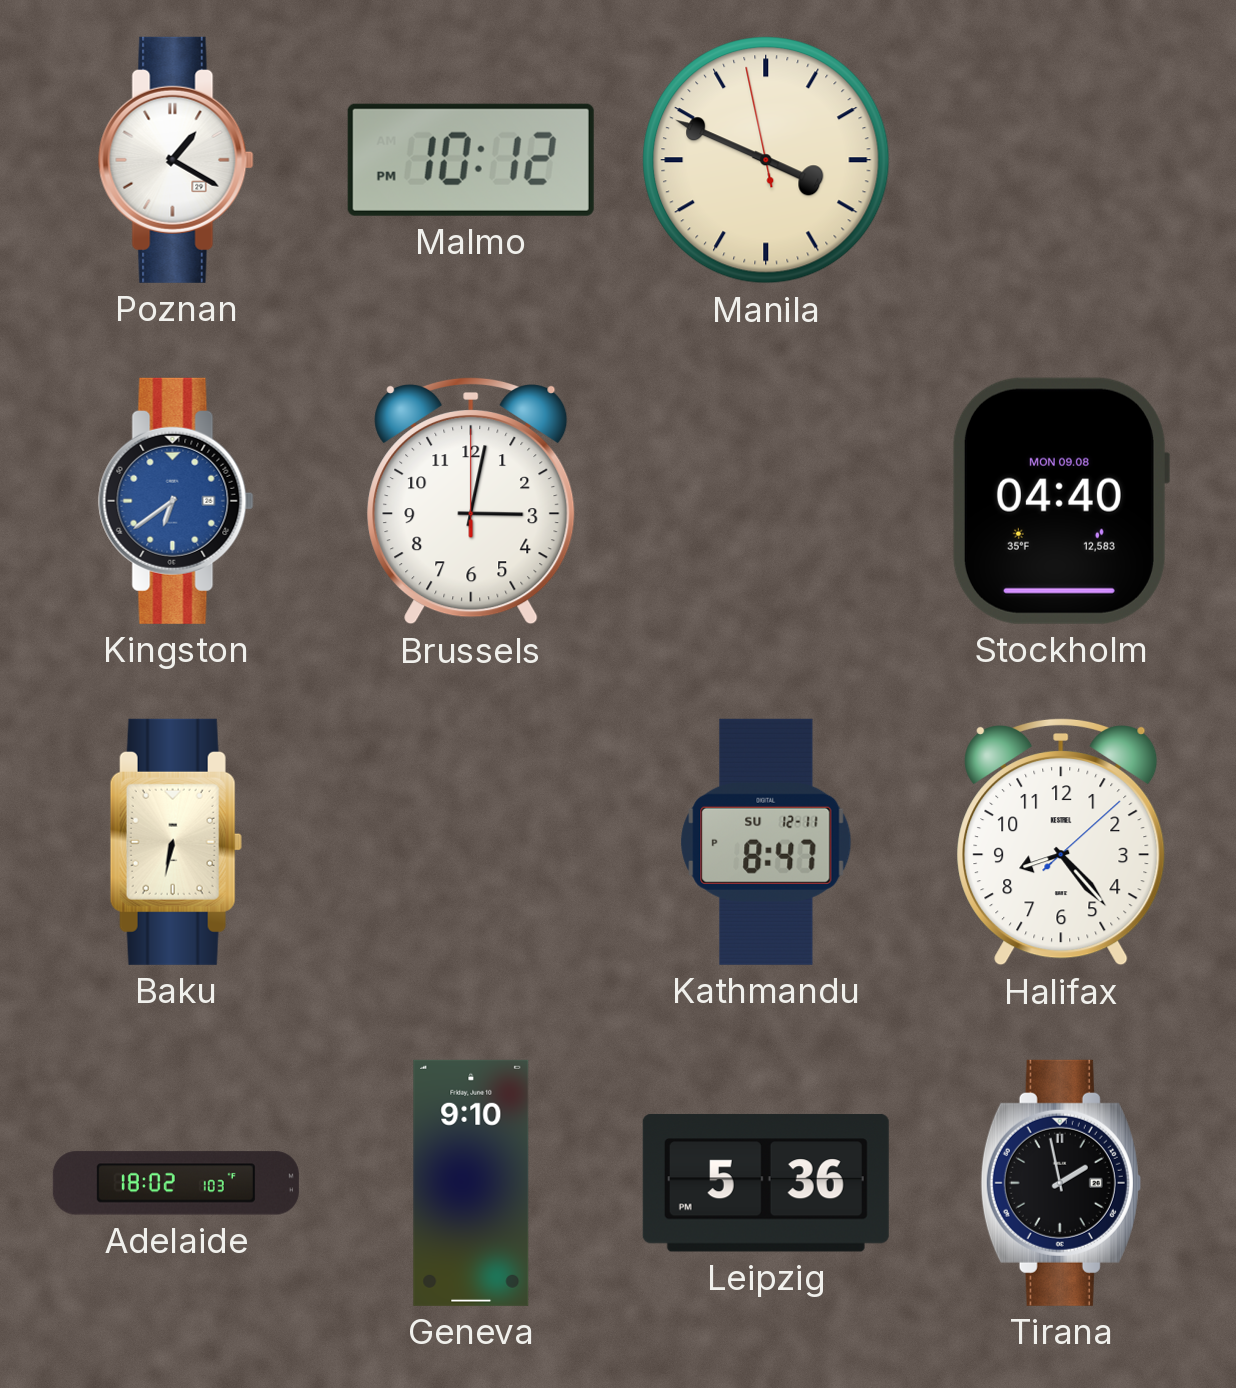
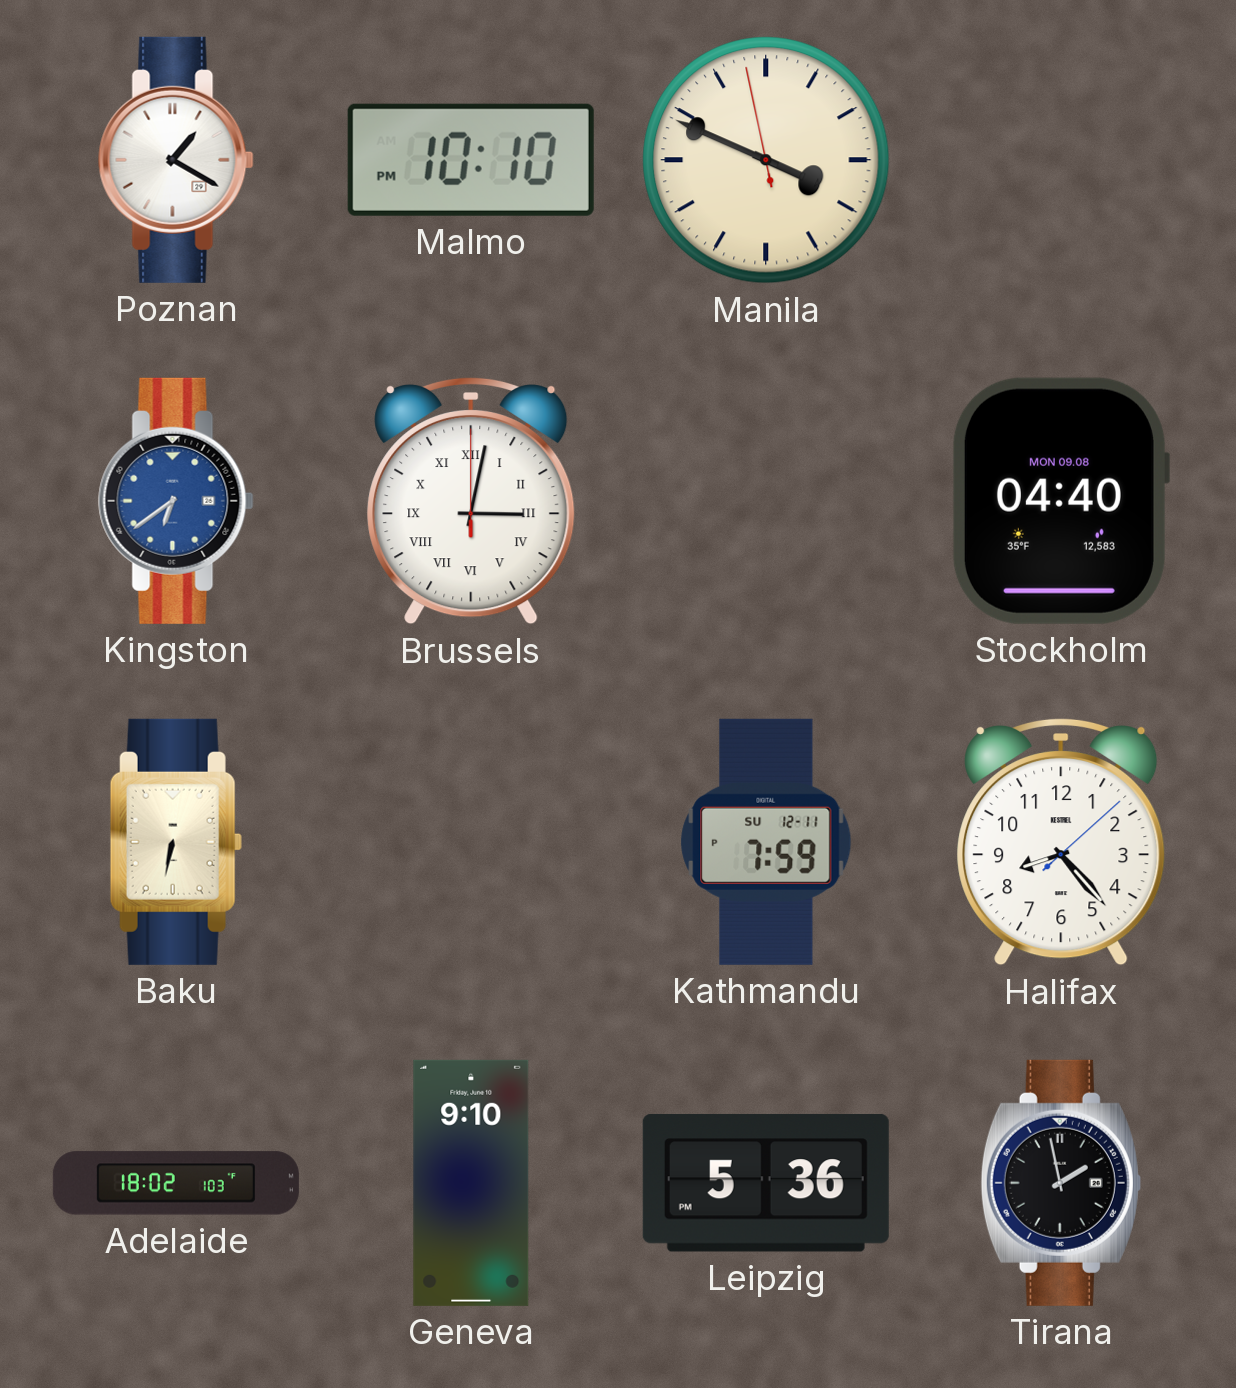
Malmo: 10:12 -> 10:10
Brussels numerals: Arabic -> Roman
Kathmandu: 8:47 -> 7:59
